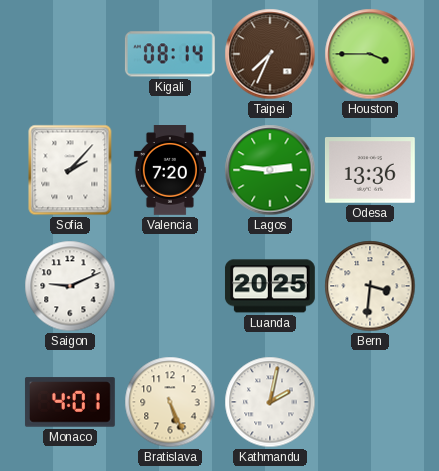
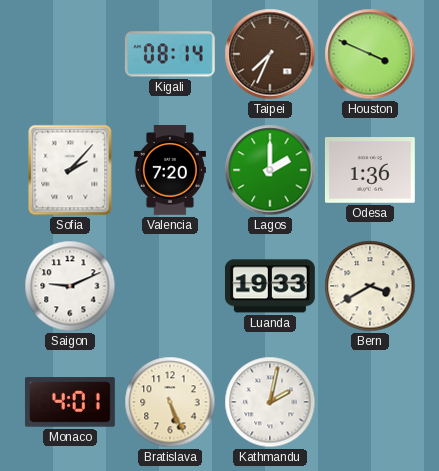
Houston: 3:45 -> 3:49
Lagos: 2:46 -> 2:00
Odesa: 13:36 -> 1:36
Luanda: 20:25 -> 19:33
Bern: 3:31 -> 3:40
